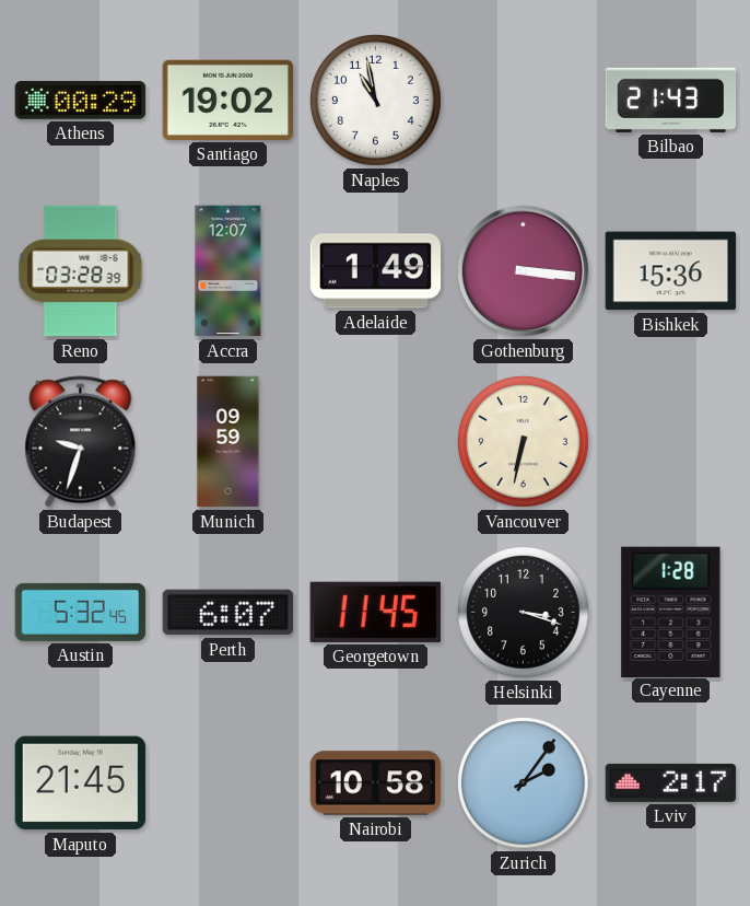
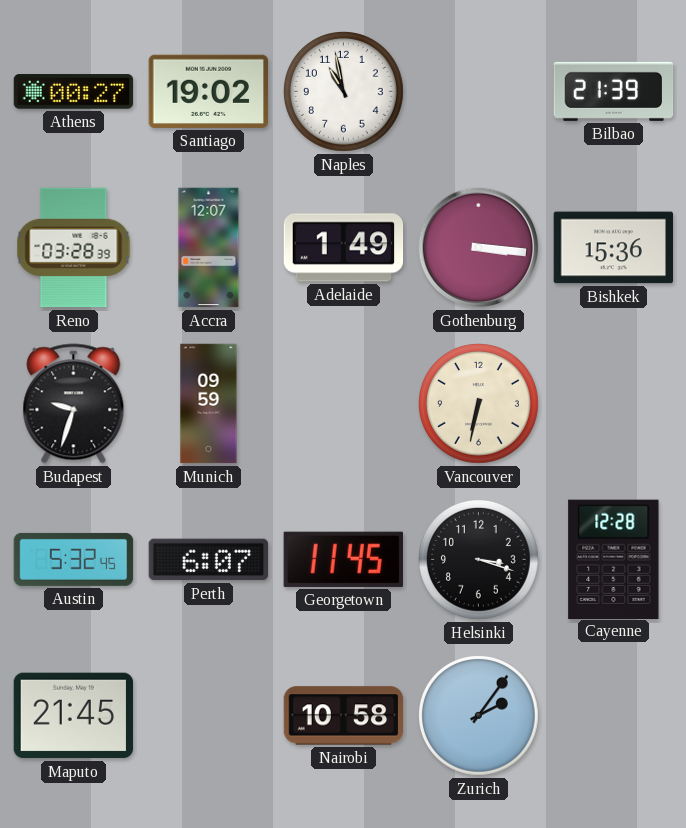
Athens: 00:29 -> 00:27
Bilbao: 21:43 -> 21:39
Cayenne: 1:28 -> 12:28
Lviv: 2:17 -> none
